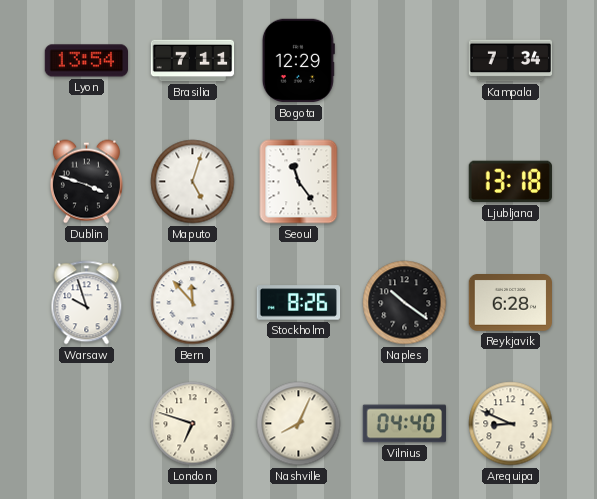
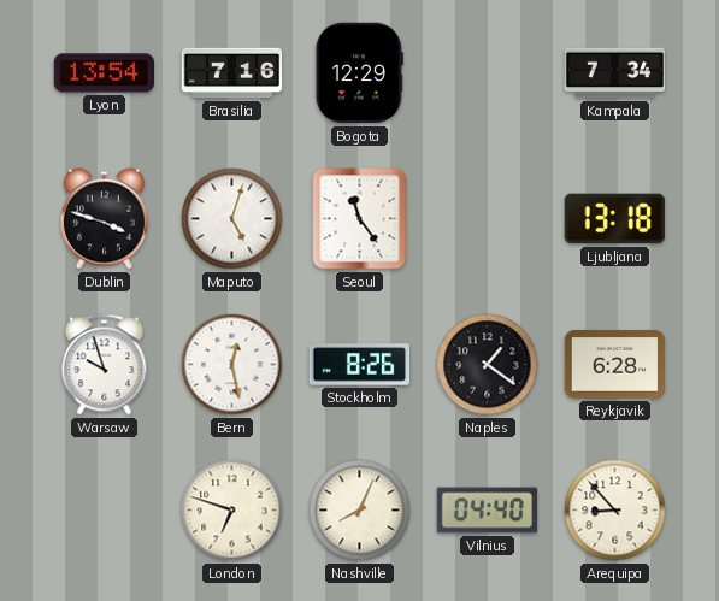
Brasilia: 7:11 -> 7:16
Bern: 11:53 -> 12:28
Naples: 10:21 -> 1:21
Arequipa: 8:49 -> 8:53
